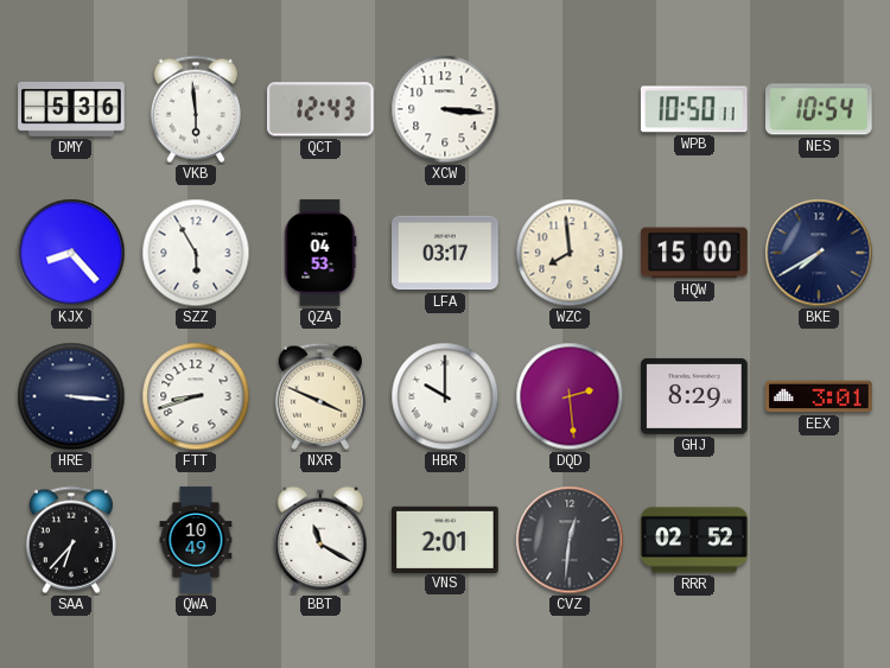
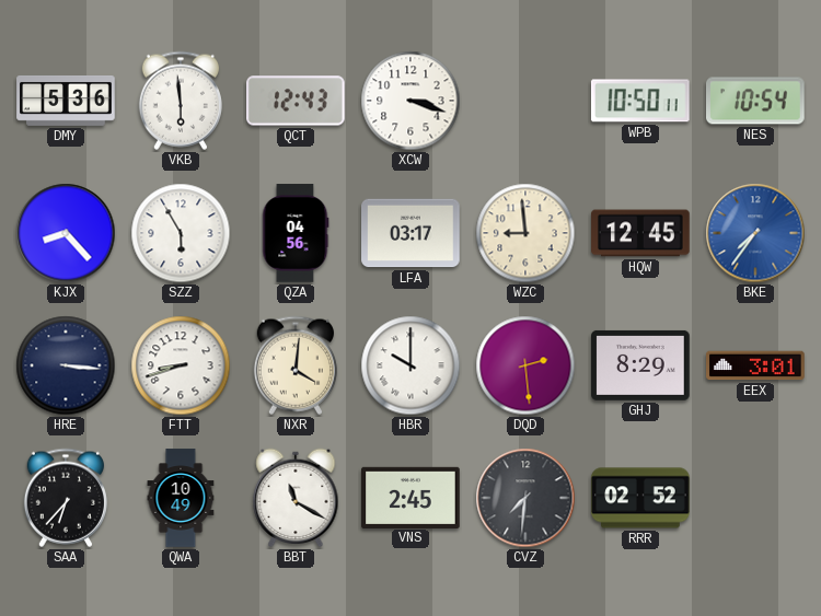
XCW: 3:16 -> 3:18
QZA: 04:53 -> 04:56
WZC: 7:59 -> 8:59
HQW: 15:00 -> 12:45
BKE: 7:40 -> 7:36
BKE dial: navy -> blue
NXR: 3:49 -> 4:01
VNS: 2:01 -> 2:45
CVZ: 12:31 -> 7:31
